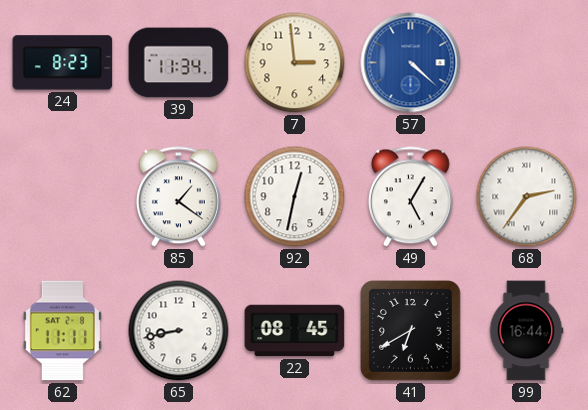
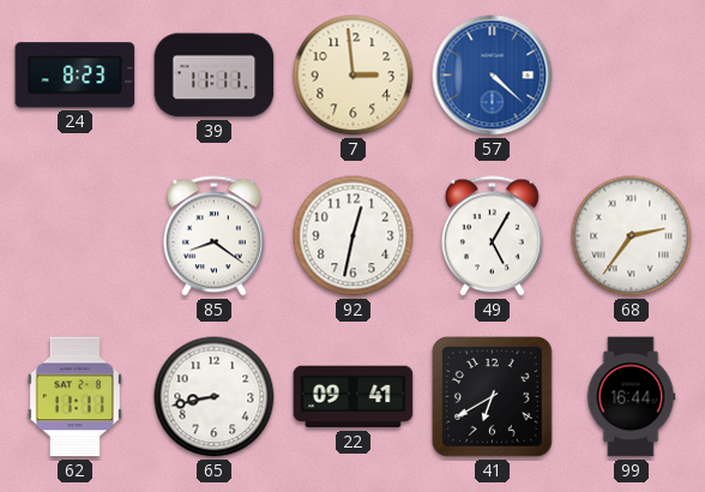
39: 11:34 -> 11:11
85: 1:21 -> 8:21
22: 08:45 -> 09:41
